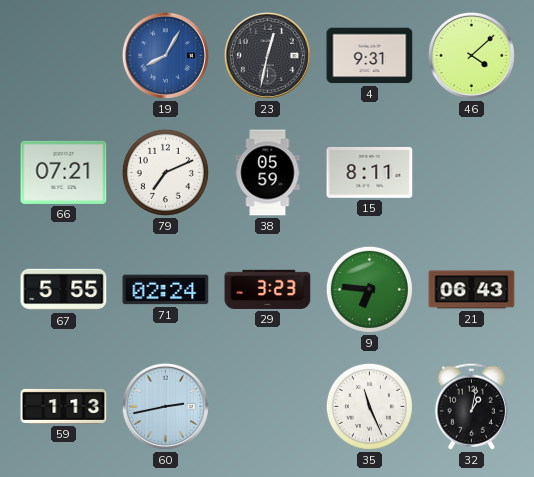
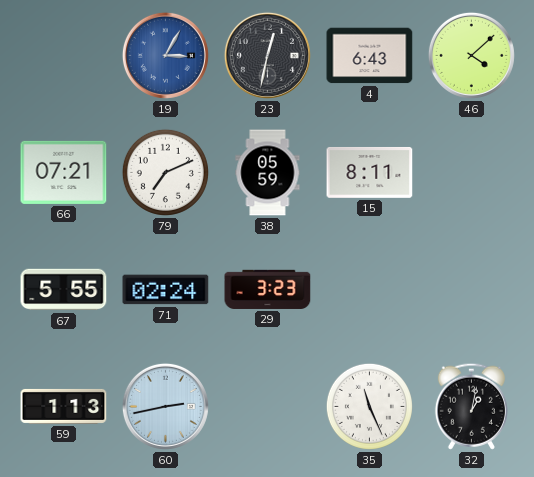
19: 8:05 -> 3:05
4: 9:31 -> 6:43
9: 6:46 -> none
21: 06:43 -> none
